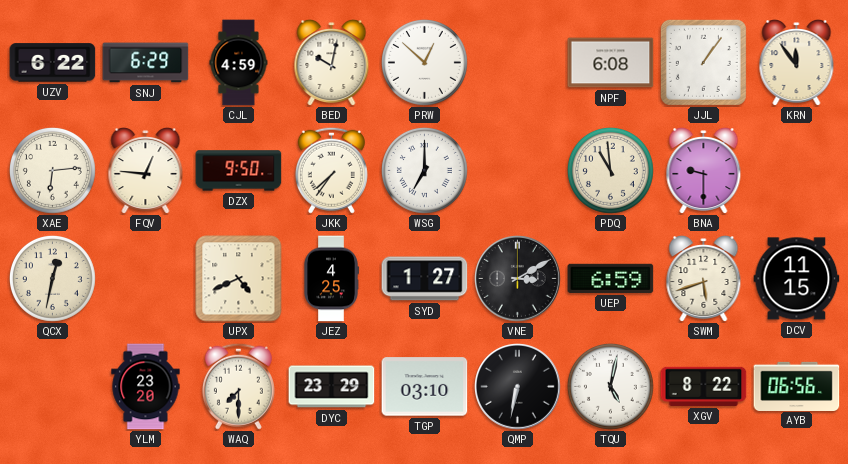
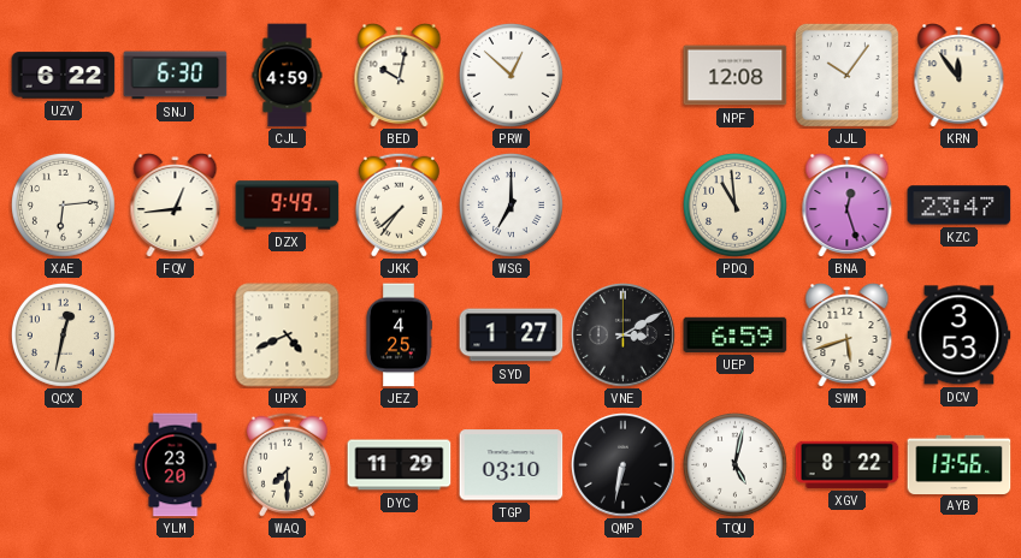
SNJ: 6:29 -> 6:30
NPF: 6:08 -> 12:08
JJL: 1:06 -> 10:06
FQV: 12:46 -> 12:44
DZX: 9:50 -> 9:49
BNA: 9:30 -> 12:27
KZC: none -> 23:47
DCV: 11:15 -> 3:53
DYC: 23:29 -> 11:29
AYB: 06:56 -> 13:56
